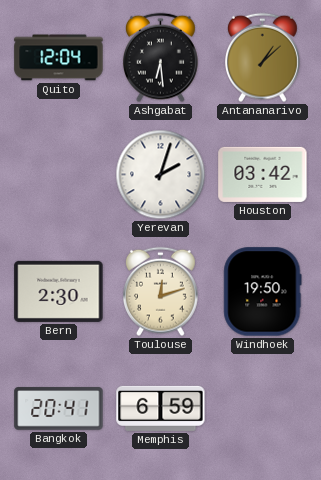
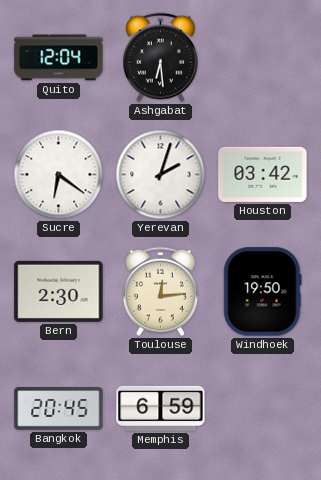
Antananarivo: 1:08 -> none
Sucre: none -> 6:21
Toulouse: 12:12 -> 12:14
Bangkok: 20:41 -> 20:45
